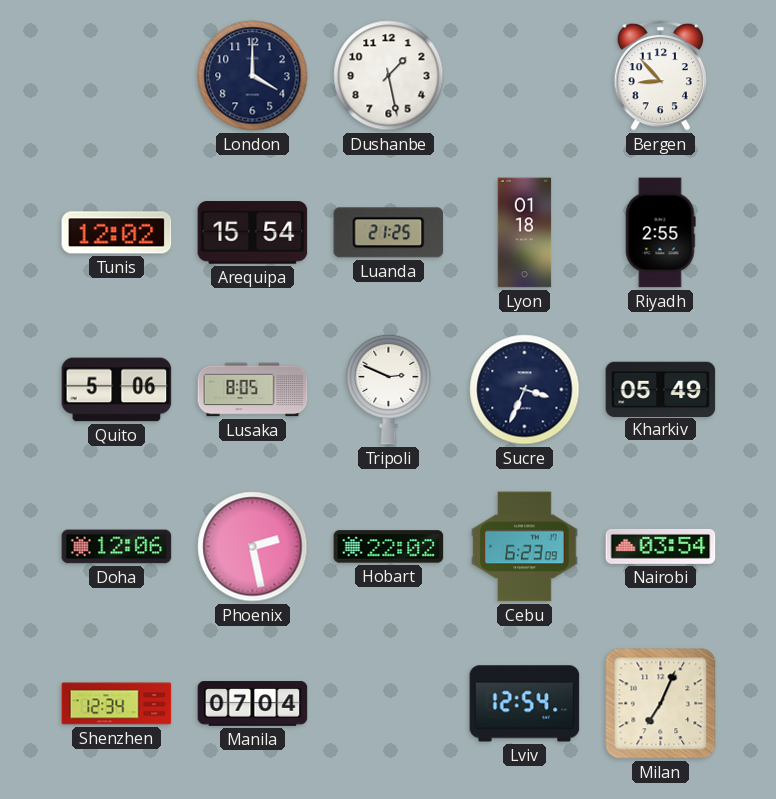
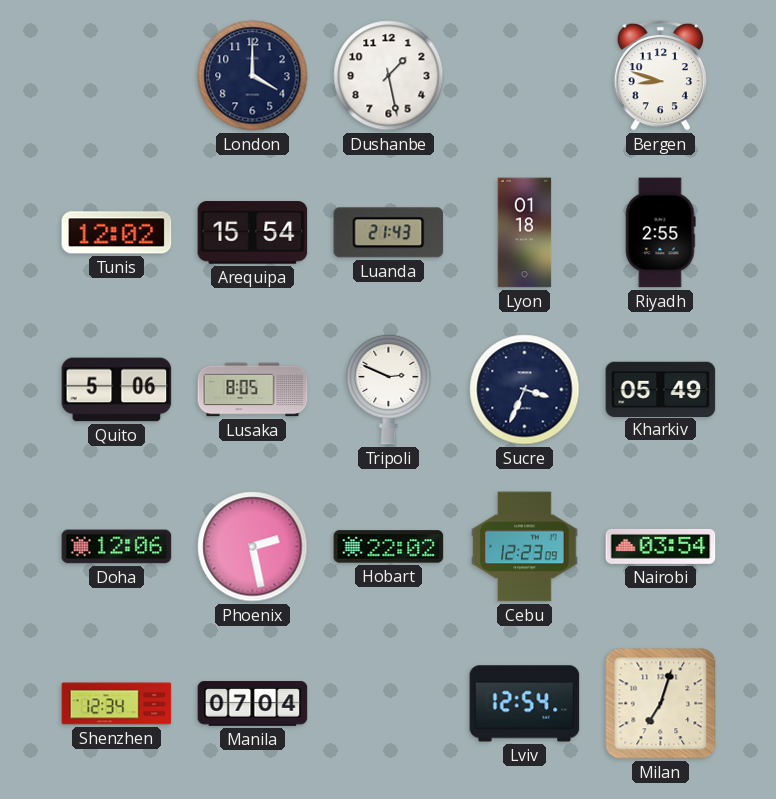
Bergen: 8:53 -> 8:48
Luanda: 21:25 -> 21:43
Cebu: 6:23 -> 12:23
Milan: 7:04 -> 7:03
